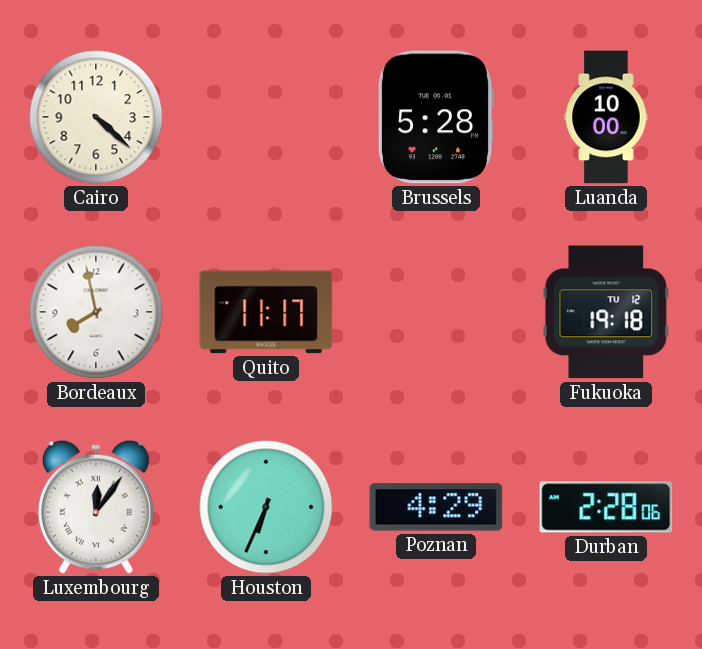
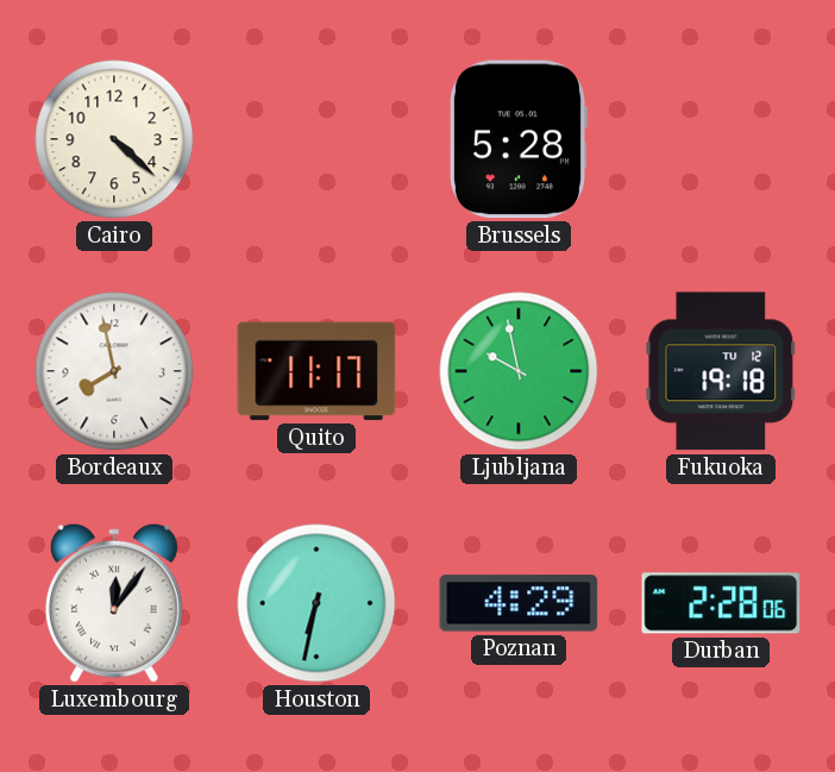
Luanda: 10:00 -> none
Ljubljana: none -> 9:58
Houston: 6:34 -> 6:32
